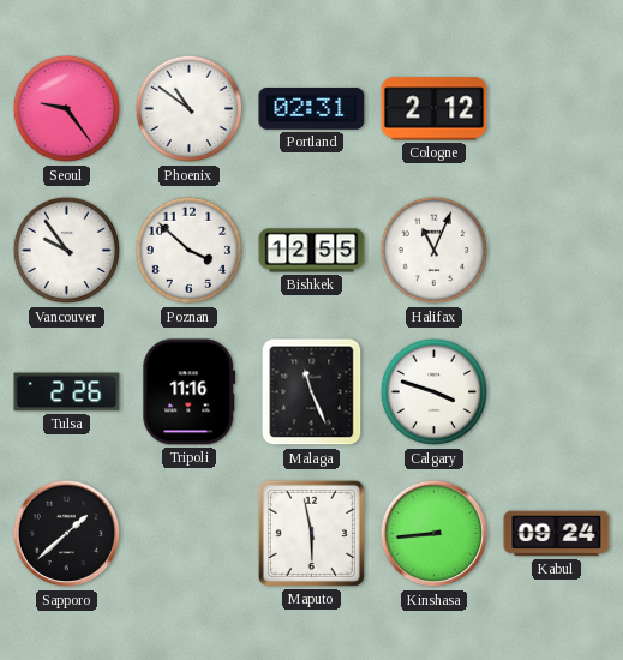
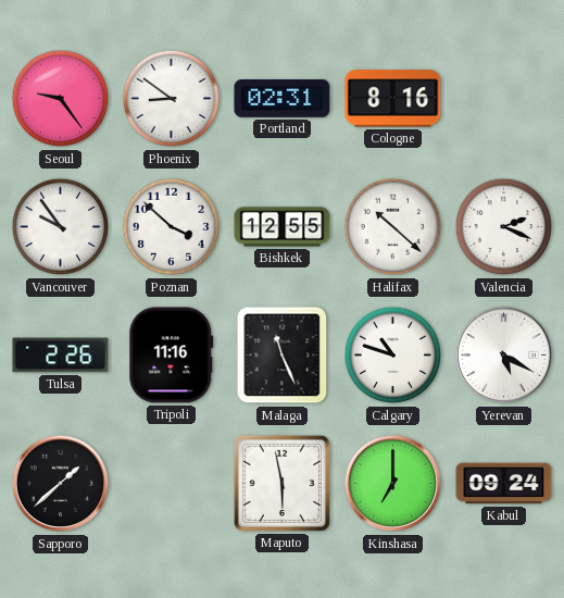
Phoenix: 10:51 -> 8:51
Cologne: 2:12 -> 8:16
Halifax: 11:04 -> 10:22
Valencia: none -> 2:19
Calgary: 3:48 -> 10:48
Yerevan: none -> 5:20
Kinshasa: 8:44 -> 7:00
